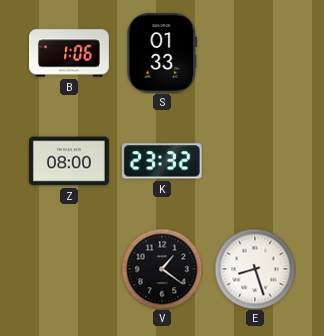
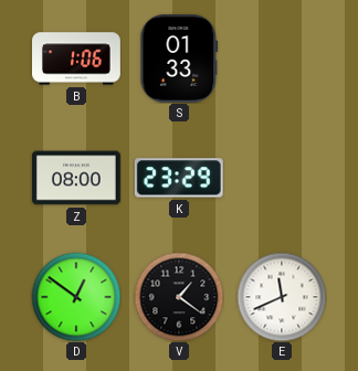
K: 23:32 -> 23:29
D: none -> 12:51
E: 8:27 -> 11:41
